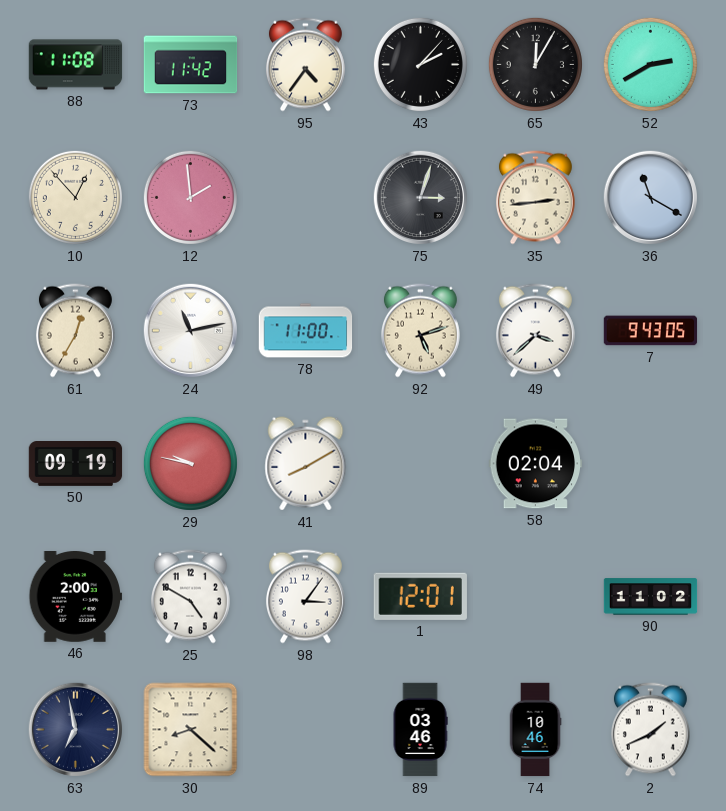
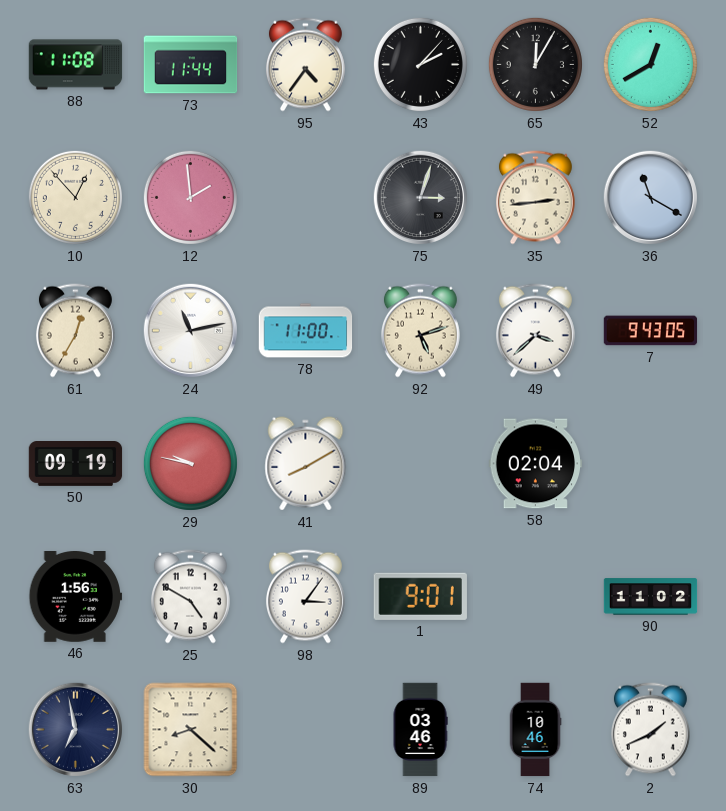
73: 11:42 -> 11:44
52: 2:40 -> 12:40
46: 2:00 -> 1:56
1: 12:01 -> 9:01
